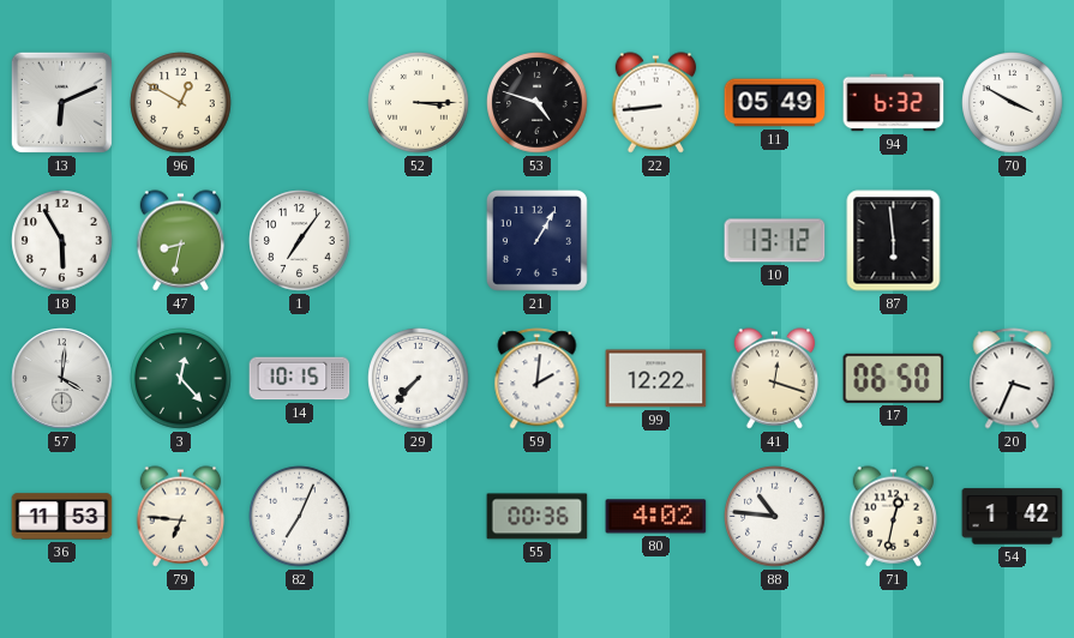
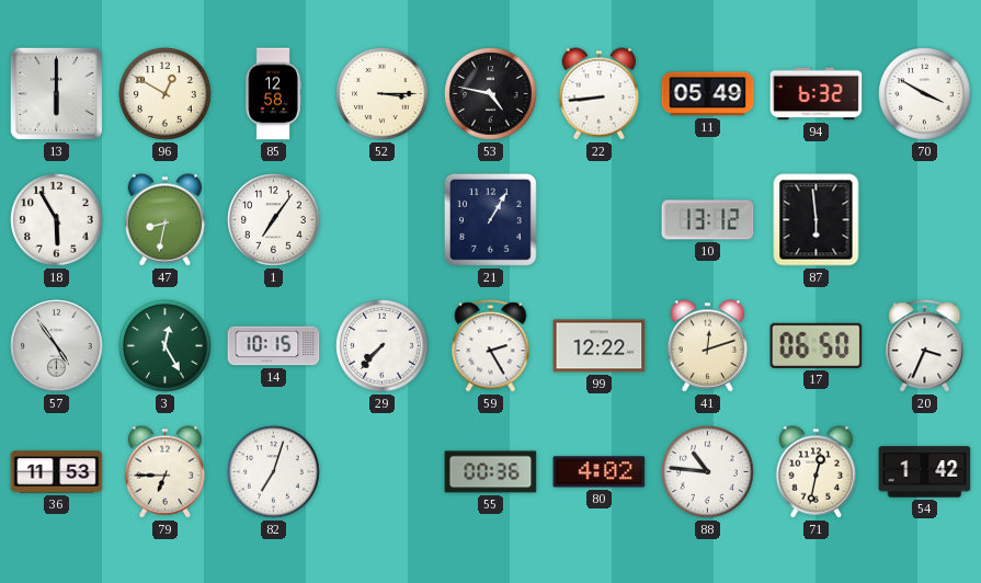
13: 6:11 -> 6:00
85: none -> 12:58
53: 4:48 -> 4:47
57: 4:01 -> 4:54
3: 12:23 -> 12:25
59: 2:01 -> 2:25
41: 12:18 -> 12:12
79: 6:46 -> 6:45
82: 7:04 -> 7:03
